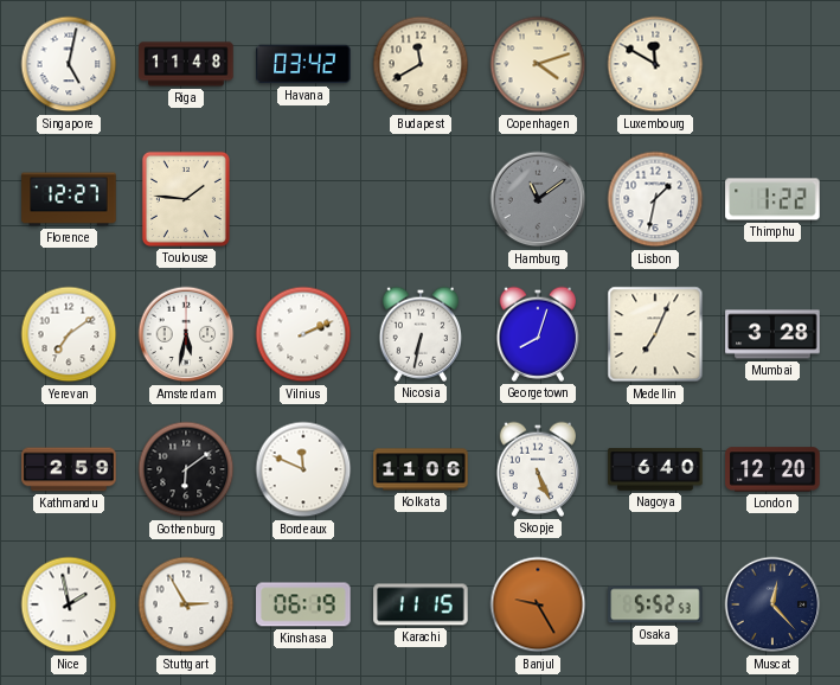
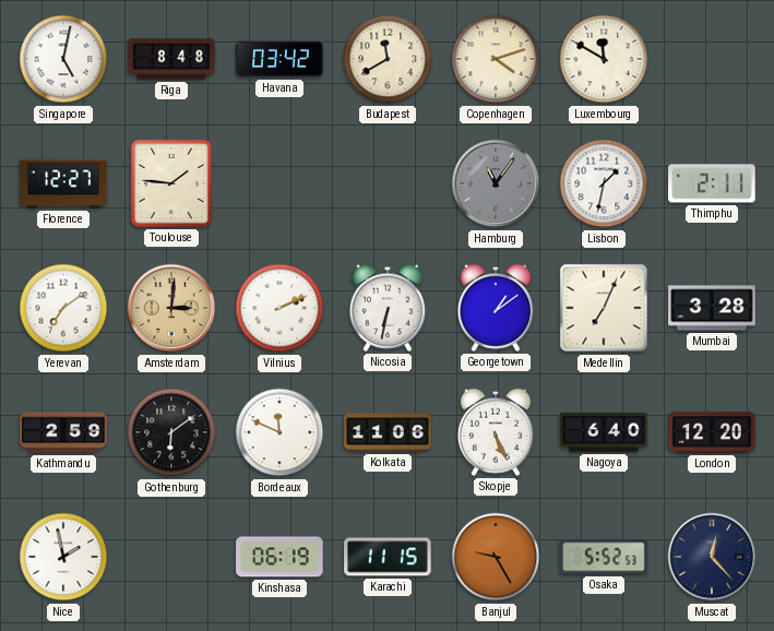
Riga: 11:48 -> 8:48
Hamburg: 11:09 -> 11:06
Thimphu: 1:22 -> 2:11
Amsterdam: 5:32 -> 3:01
Amsterdam dial: white -> champagne
Georgetown: 8:03 -> 1:09
Stuttgart: 2:55 -> none
